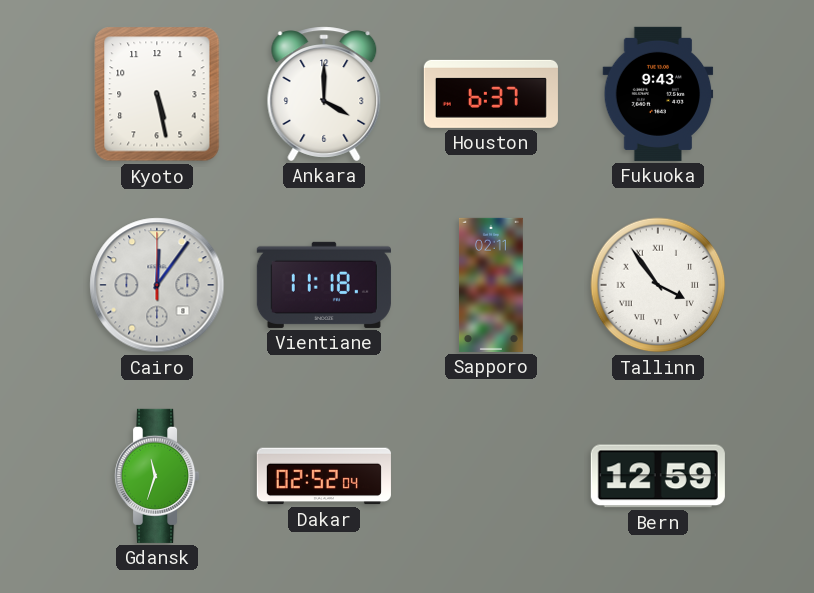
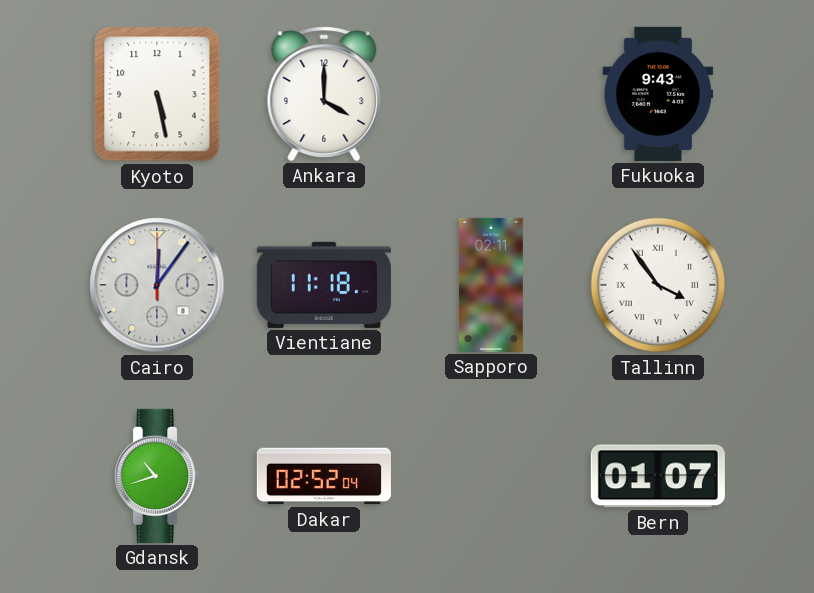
Houston: 6:37 -> none
Gdansk: 11:33 -> 10:42
Bern: 12:59 -> 01:07
